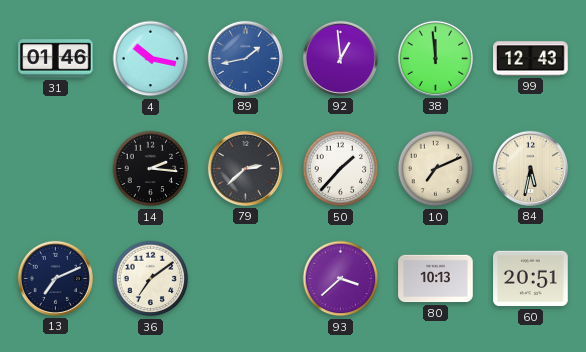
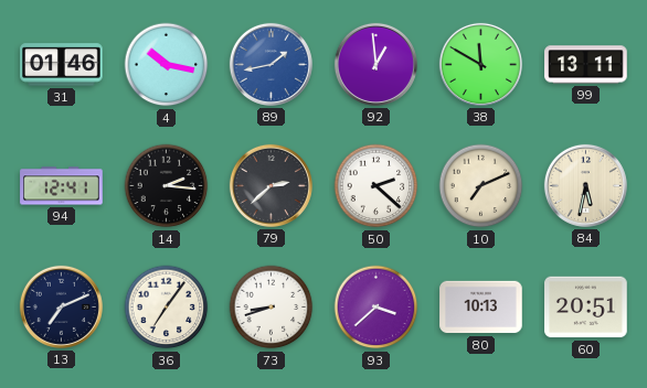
38: 11:59 -> 11:50
99: 12:43 -> 13:11
94: none -> 12:41
50: 1:37 -> 2:22
36: 7:09 -> 7:06
73: none -> 8:42
